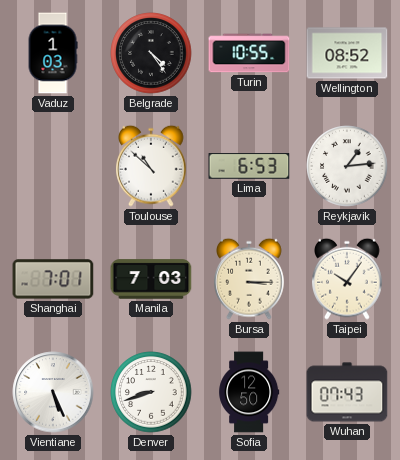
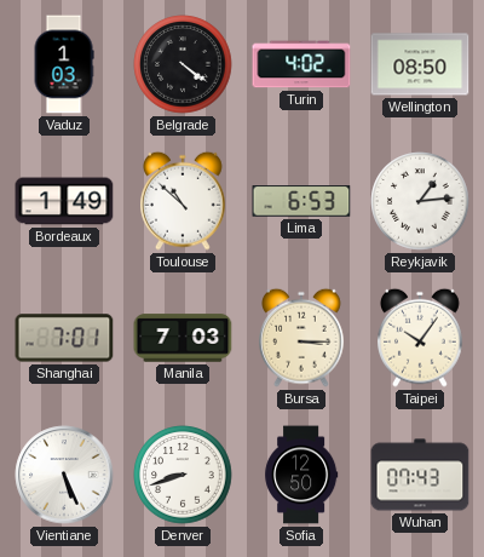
Belgrade: 4:24 -> 4:21
Turin: 10:55 -> 4:02
Wellington: 08:52 -> 08:50
Bordeaux: none -> 1:49
